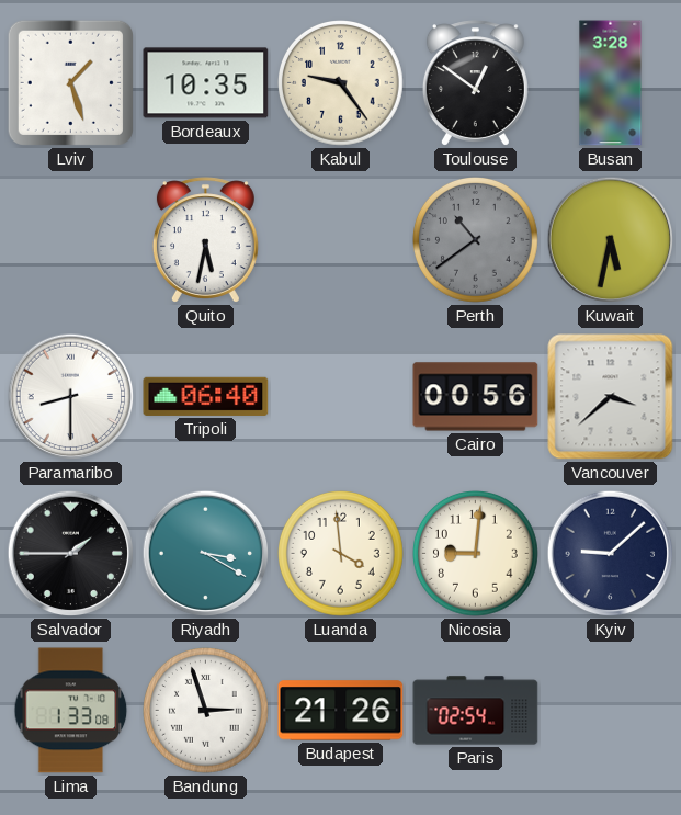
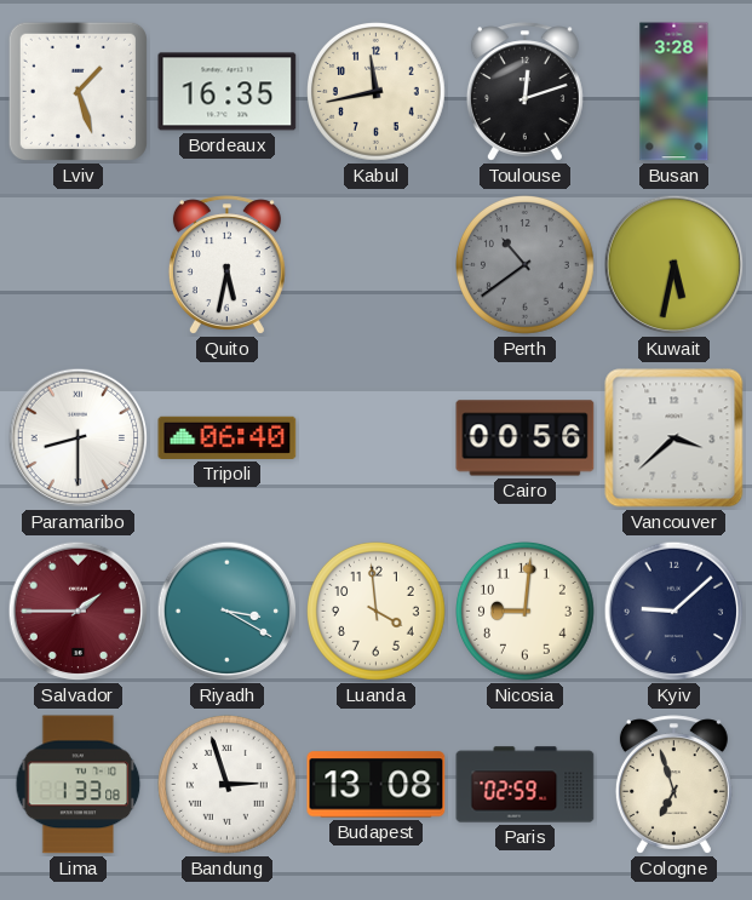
Bordeaux: 10:35 -> 16:35
Kabul: 9:24 -> 11:43
Toulouse: 12:51 -> 12:12
Salvador dial: black -> burgundy
Budapest: 21:26 -> 13:08
Paris: 02:54 -> 02:59
Cologne: none -> 6:57
